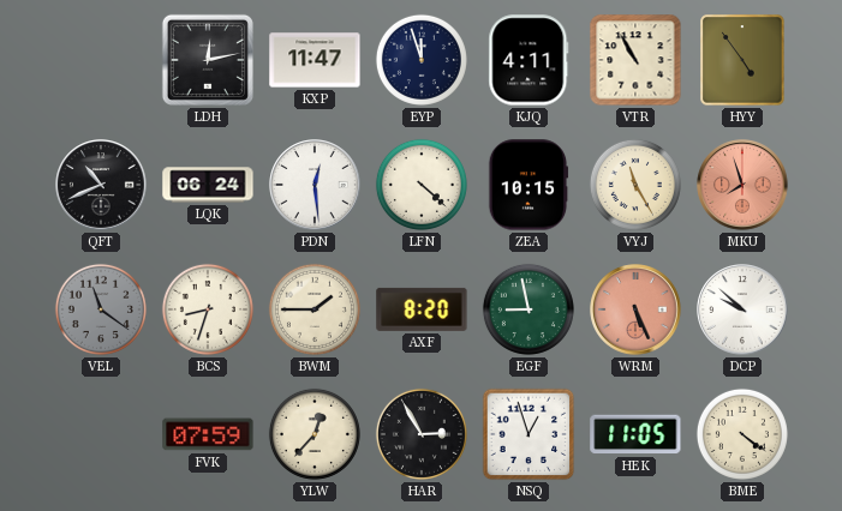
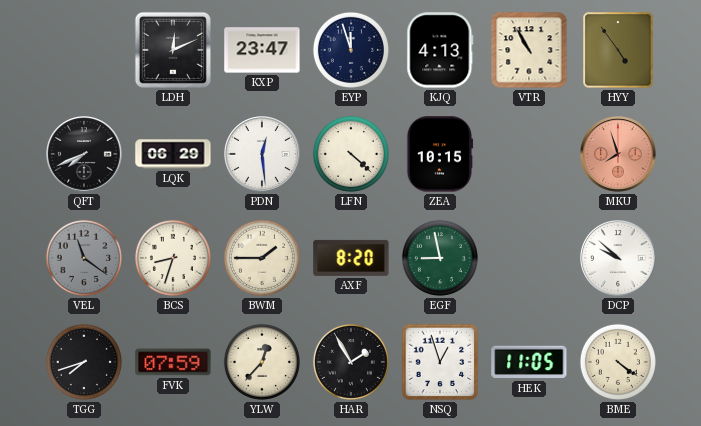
LDH: 12:13 -> 12:11
KXP: 11:47 -> 23:47
KJQ: 4:11 -> 4:13
QFT: 10:41 -> 7:41
LQK: 06:24 -> 06:29
VYJ: 11:25 -> none
WRM: 5:26 -> none
TGG: none -> 7:42
HAR: 2:55 -> 1:55
